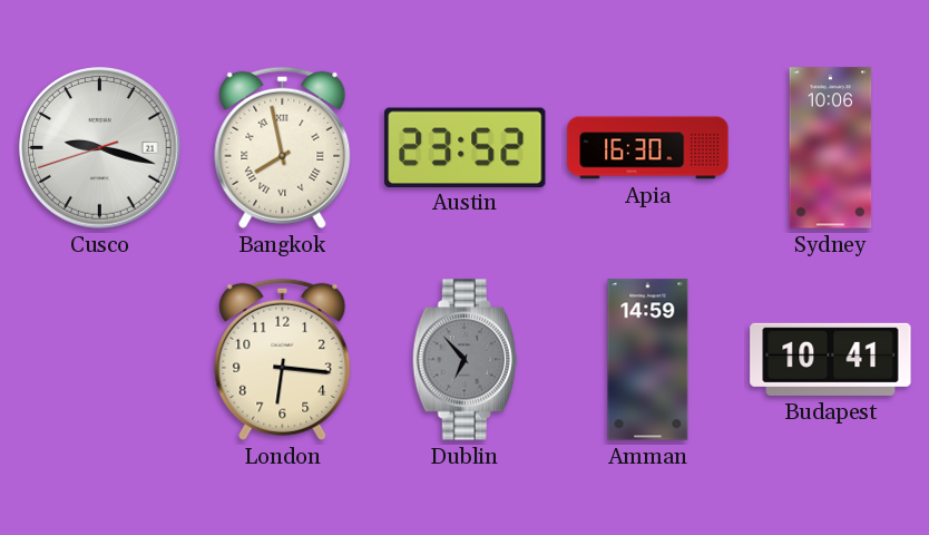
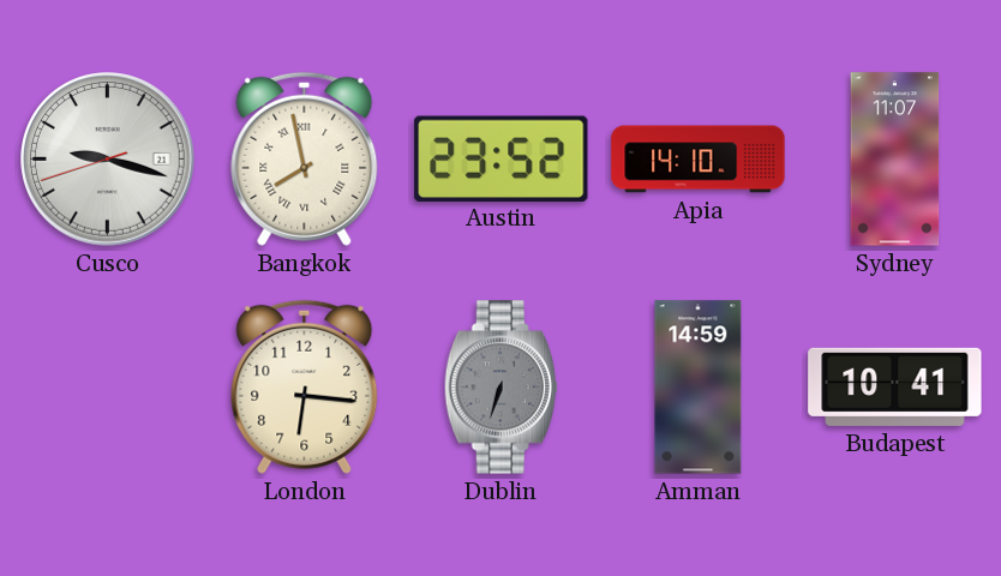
Apia: 16:30 -> 14:10
Sydney: 10:06 -> 11:07
Dublin: 6:53 -> 6:33
